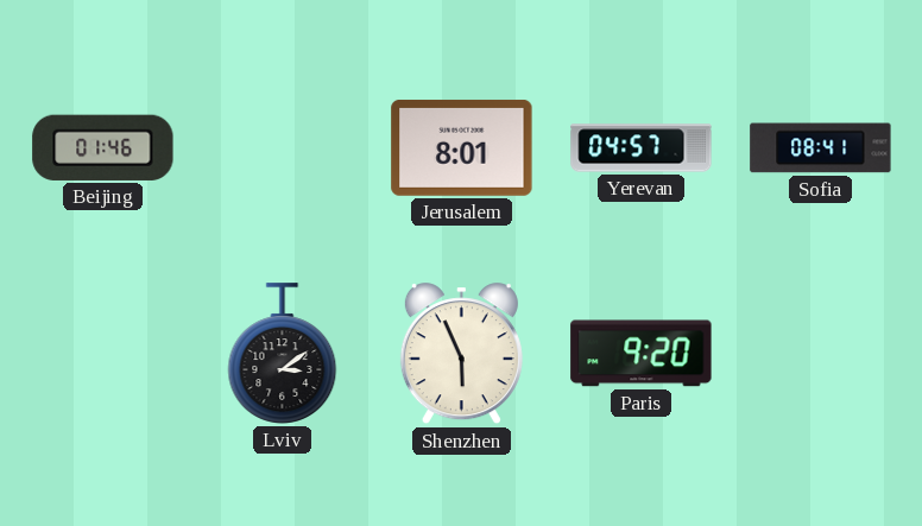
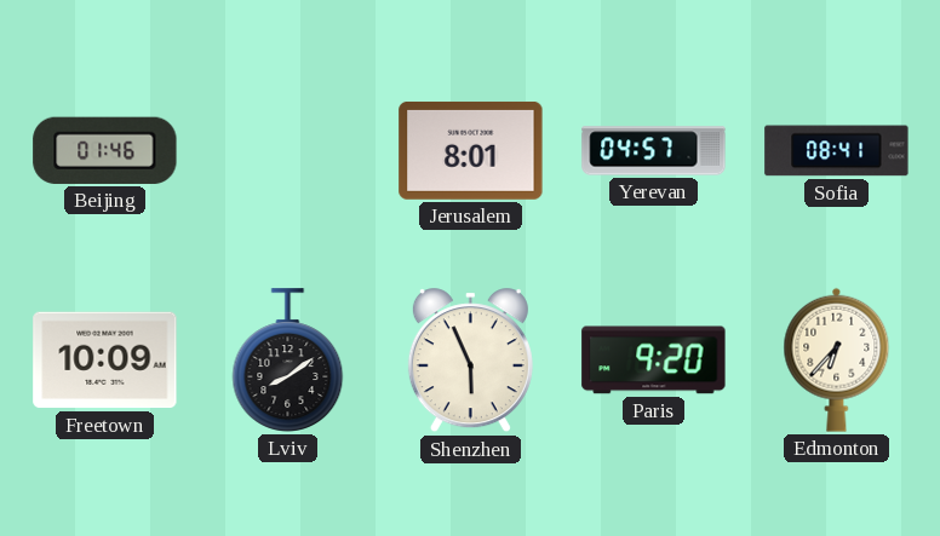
Freetown: none -> 10:09
Lviv: 3:09 -> 8:09
Edmonton: none -> 6:37
